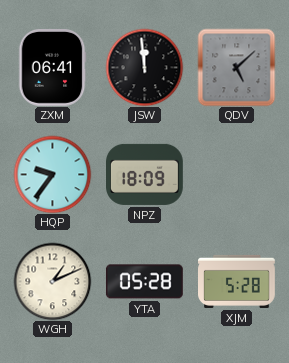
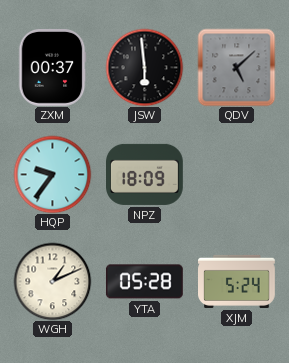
ZXM: 06:41 -> 00:37
JSW: 11:59 -> 5:59
XJM: 5:28 -> 5:24
